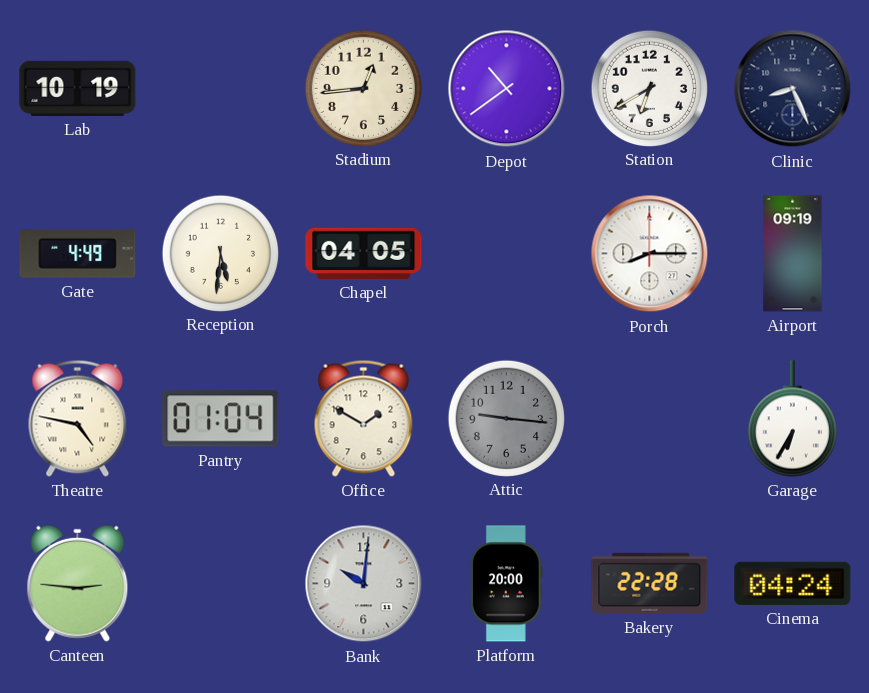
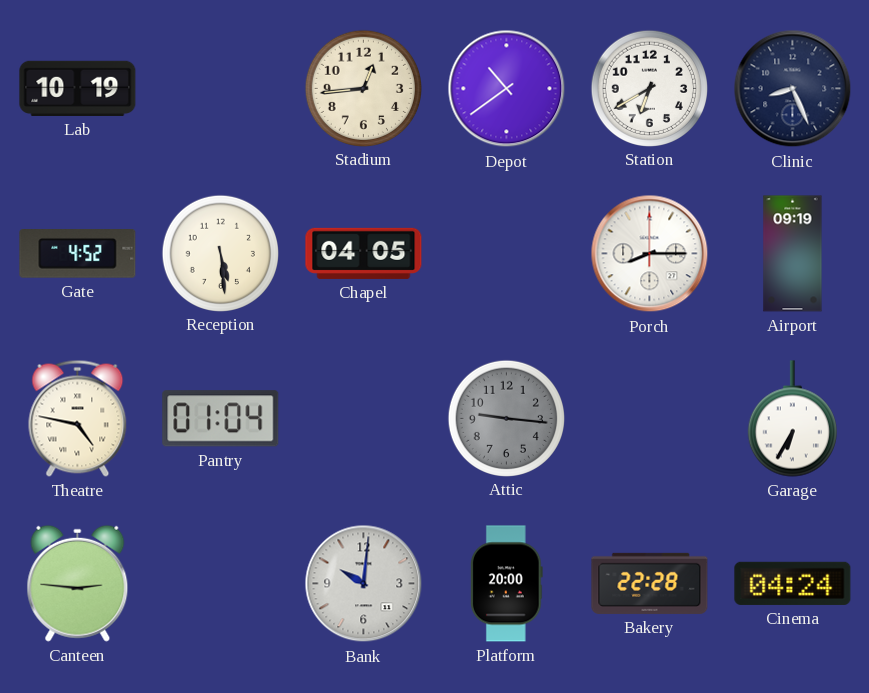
Gate: 4:49 -> 4:52
Reception: 5:31 -> 5:29
Office: 1:50 -> none
